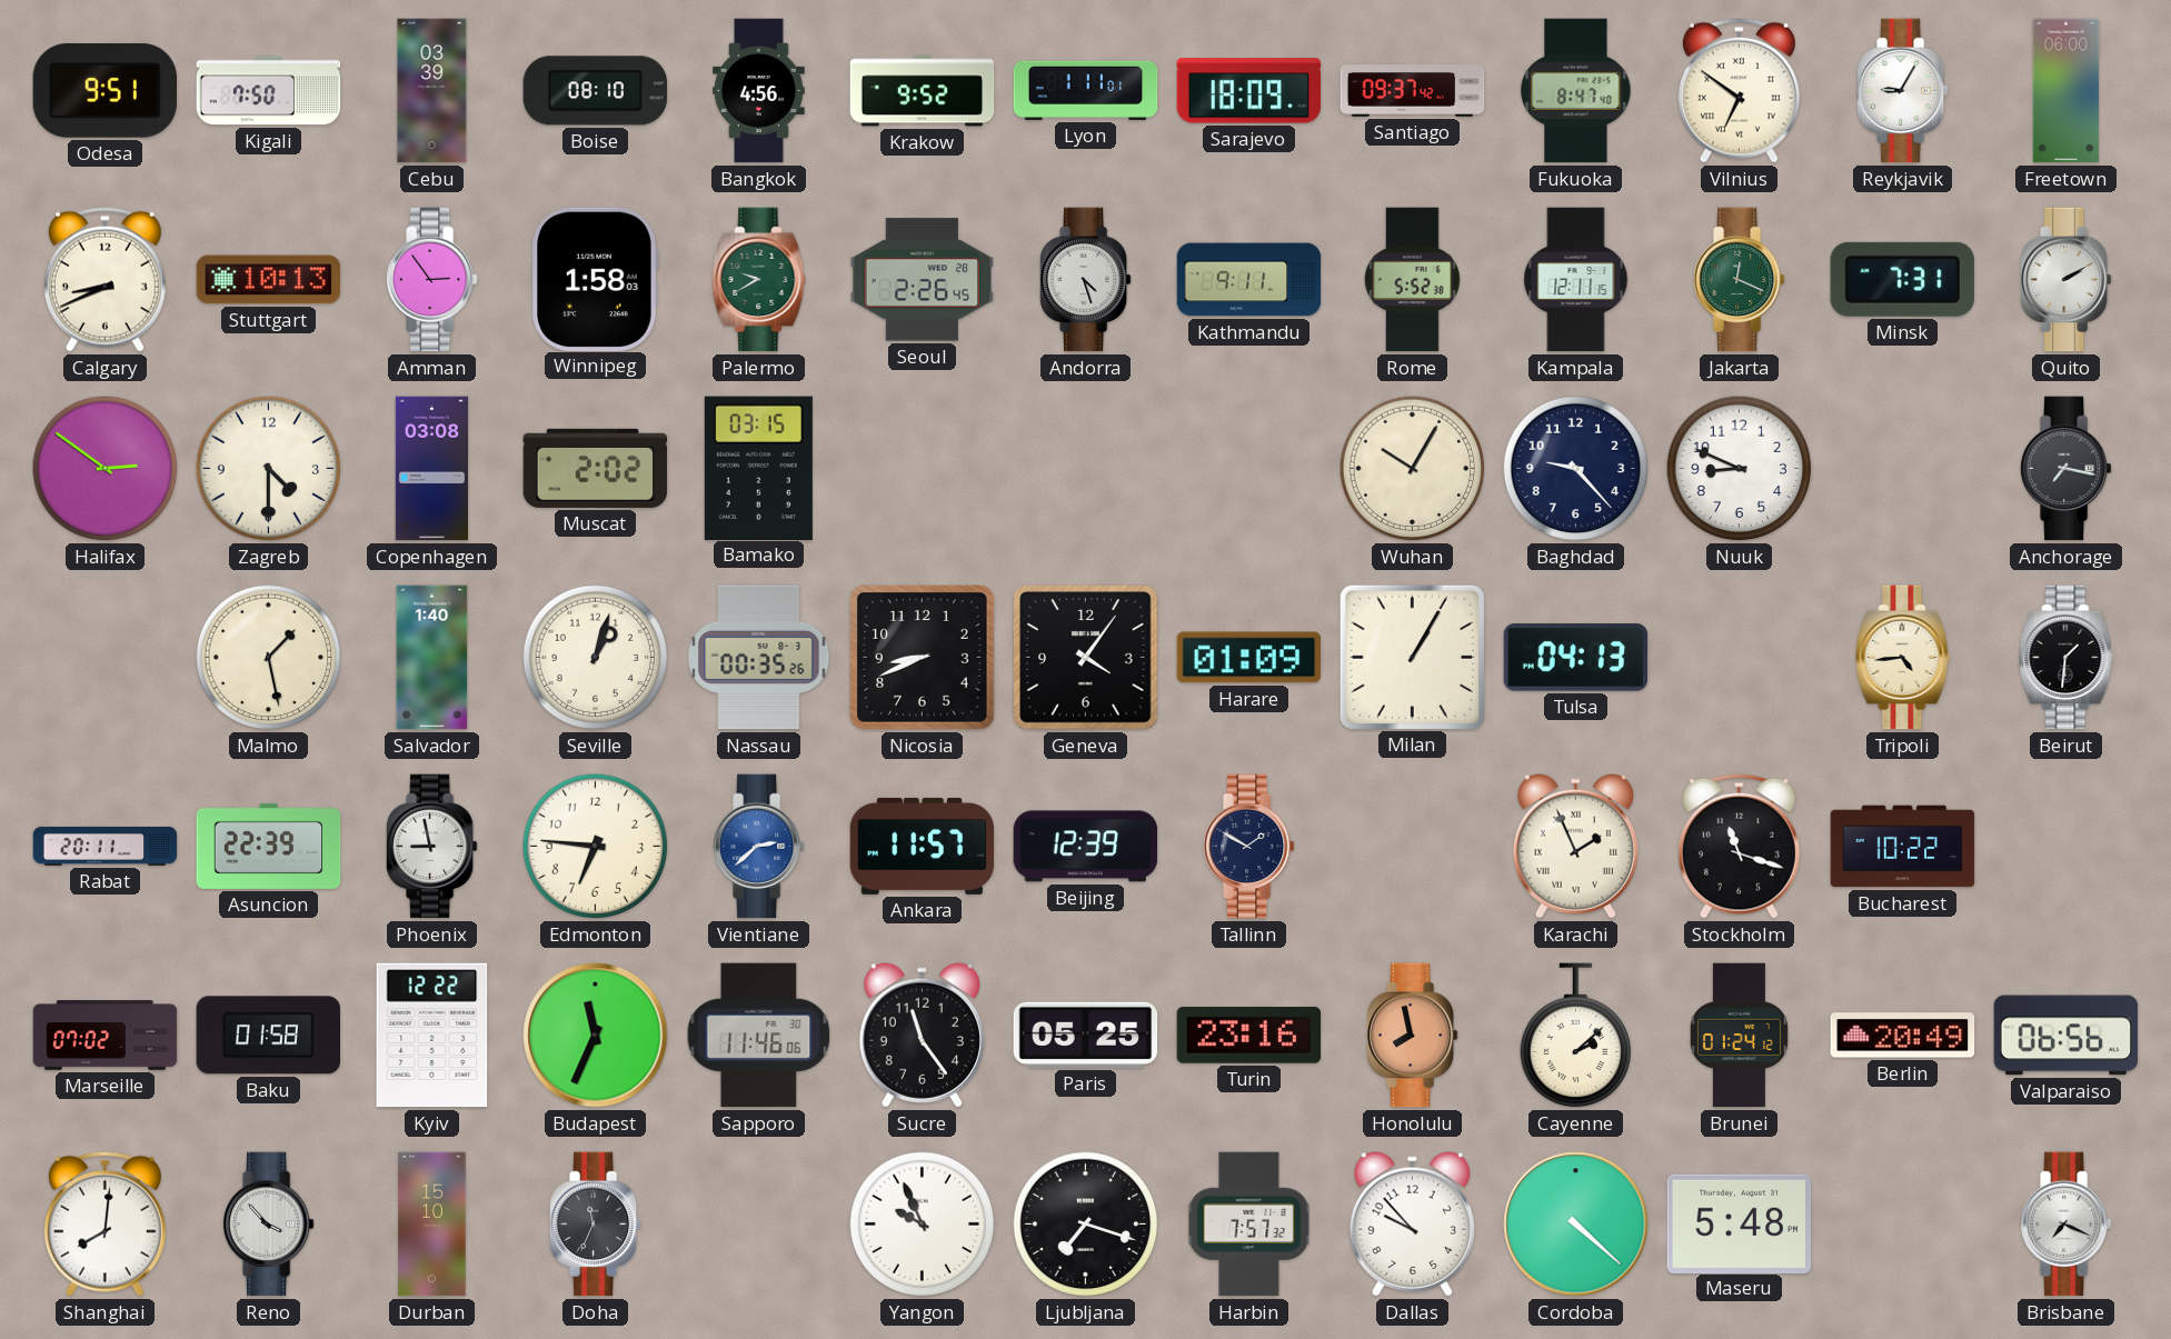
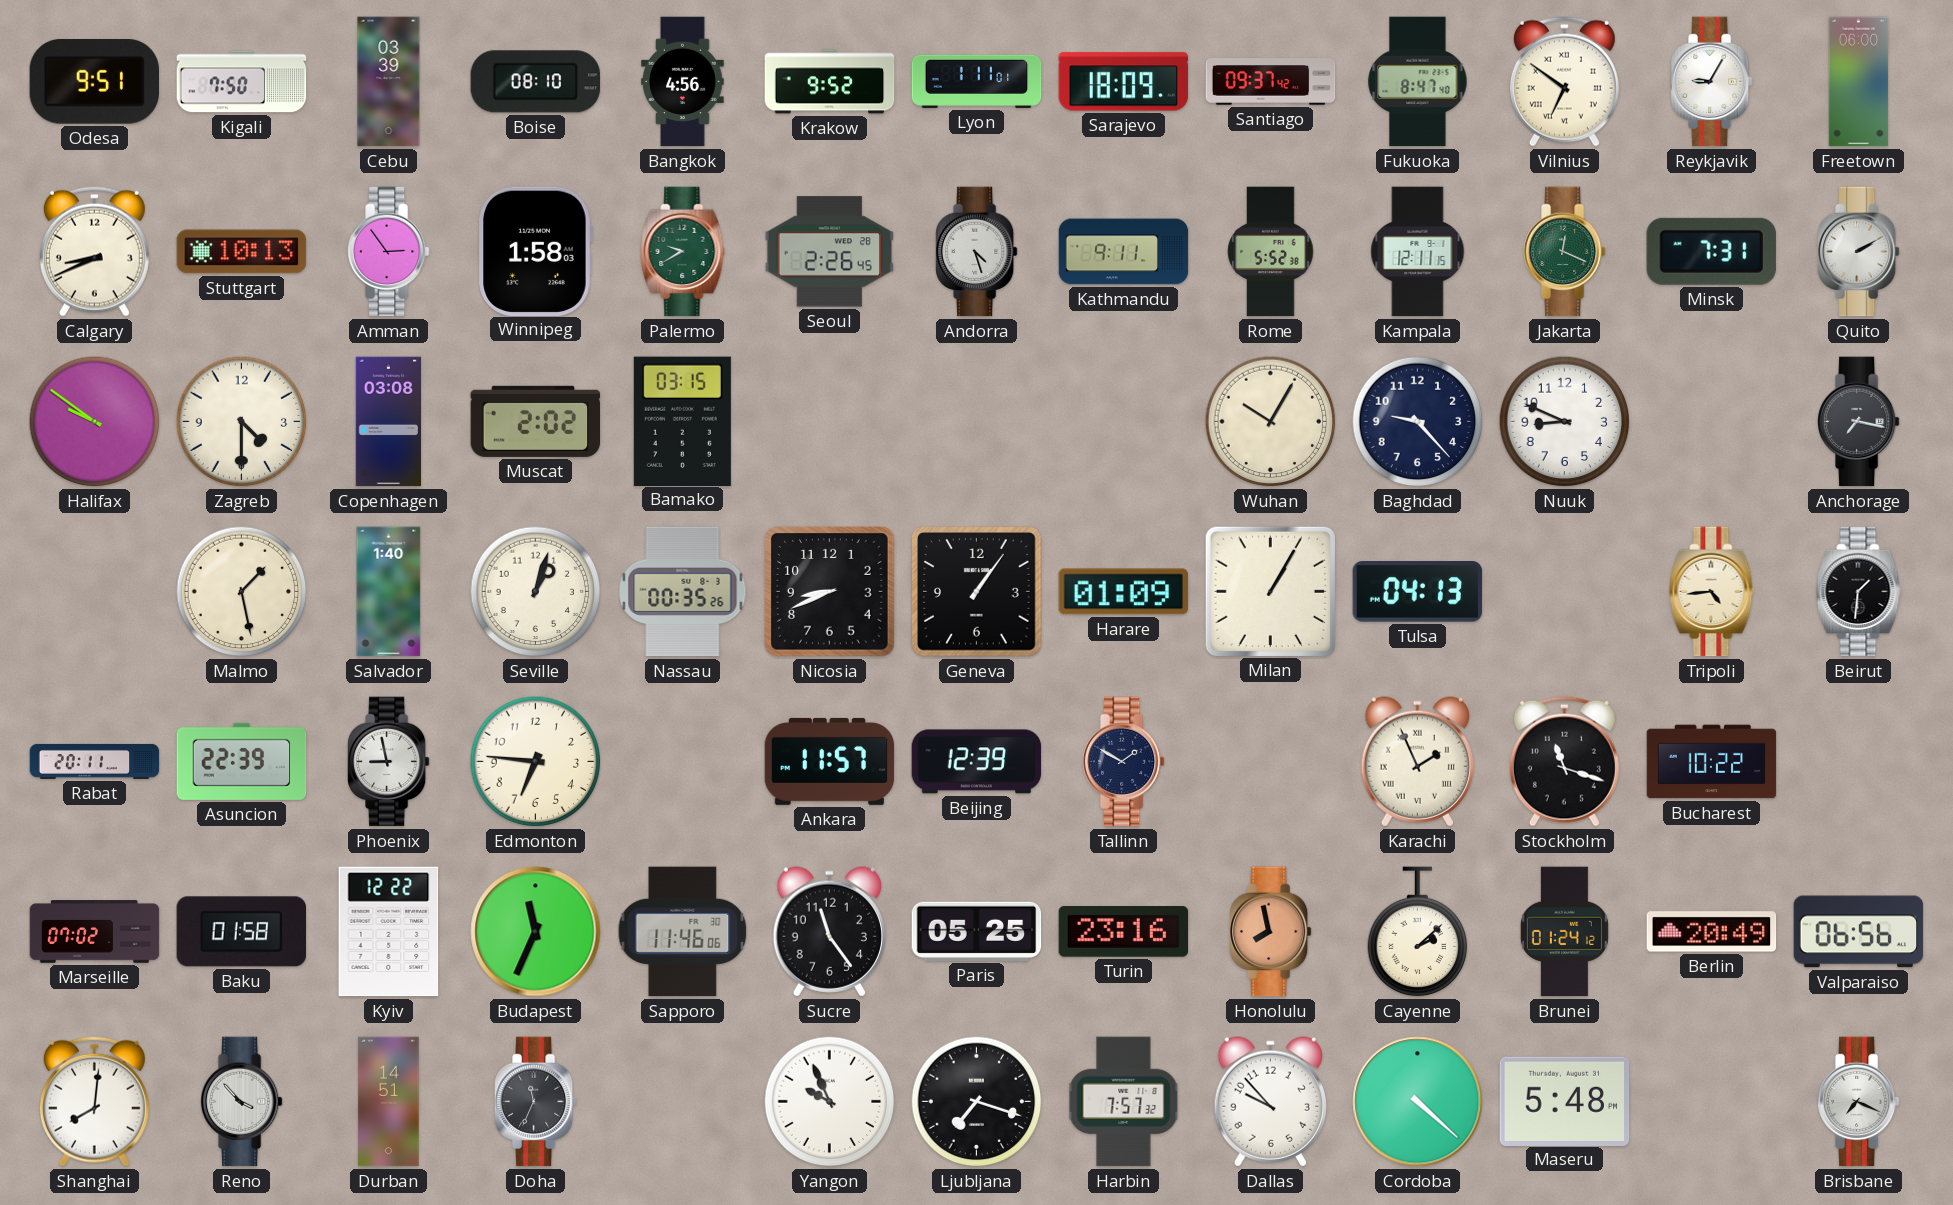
Halifax: 2:51 -> 9:51
Geneva: 4:06 -> 1:06
Vientiane: 2:38 -> none
Durban: 15:10 -> 14:51
